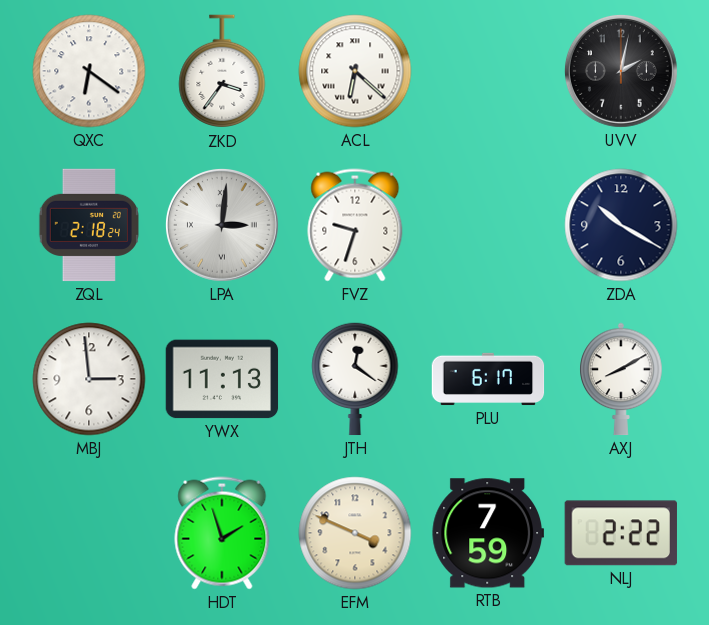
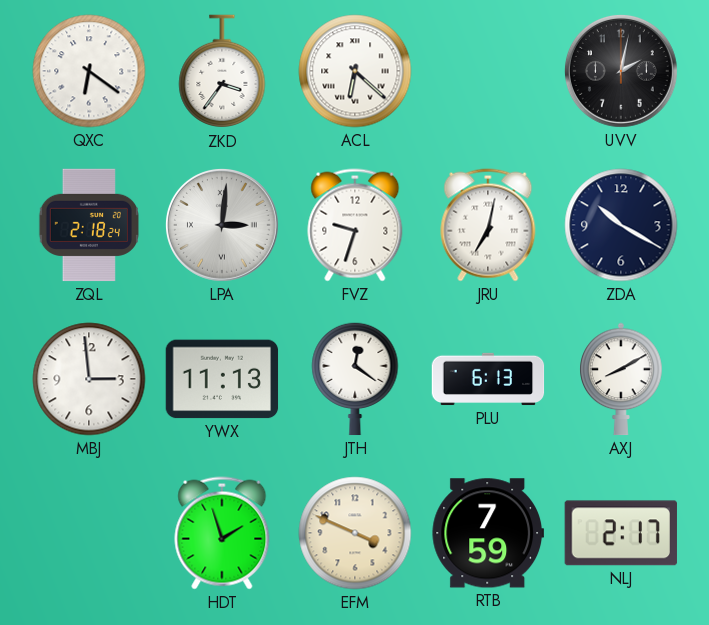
JRU: none -> 7:02
PLU: 6:17 -> 6:13
NLJ: 2:22 -> 2:17
